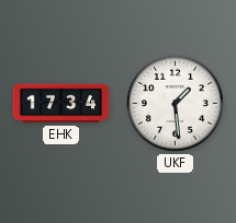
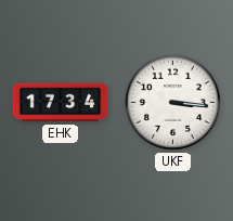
UKF: 1:29 -> 3:16
